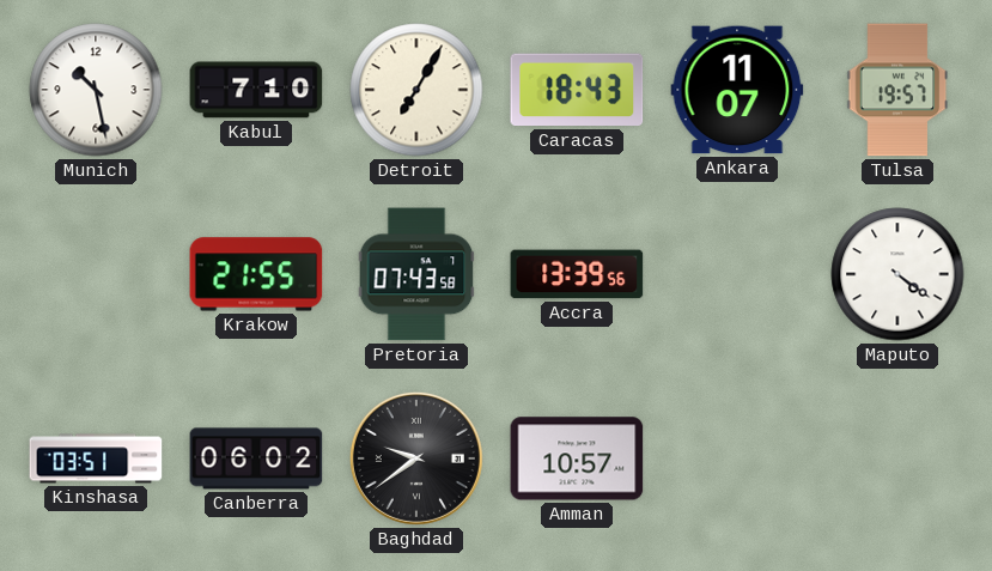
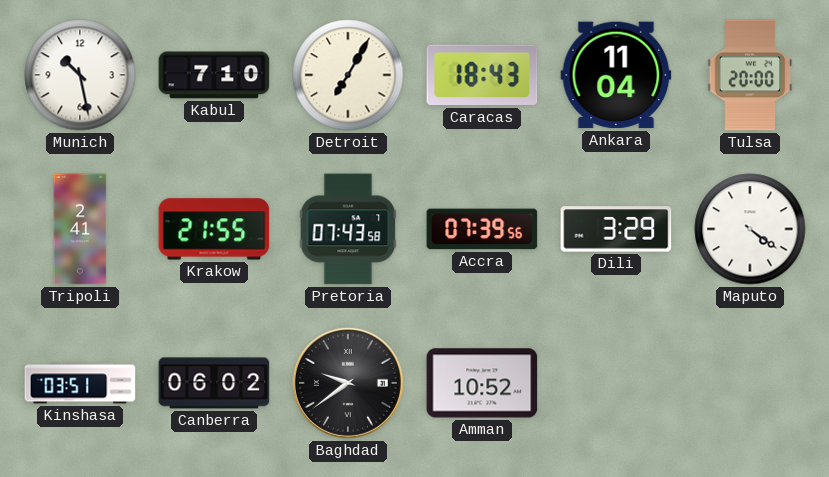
Ankara: 11:07 -> 11:04
Tulsa: 19:57 -> 20:00
Tripoli: none -> 2:41
Accra: 13:39 -> 07:39
Dili: none -> 3:29
Amman: 10:57 -> 10:52
